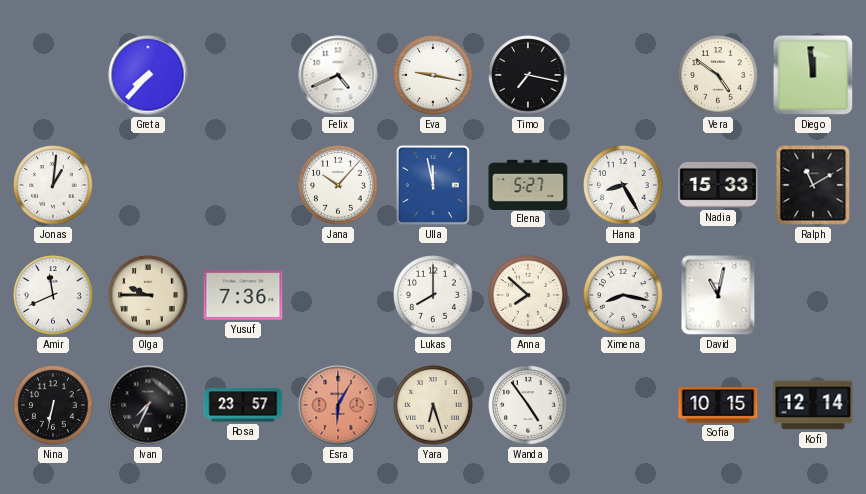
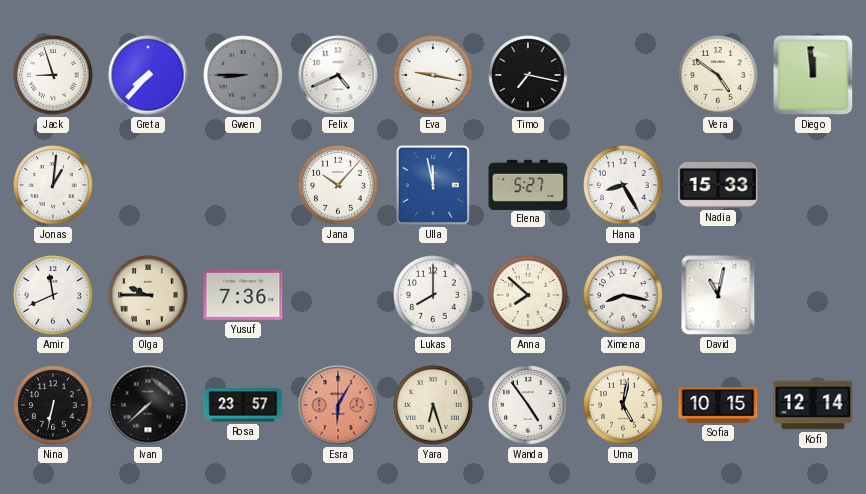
Jack: none -> 8:57
Gwen: none -> 8:45
Ralph: 11:10 -> none
Ivan: 7:34 -> 7:38
Uma: none -> 5:02
